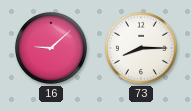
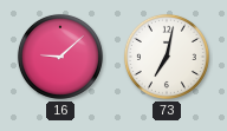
73: 8:15 -> 7:02
